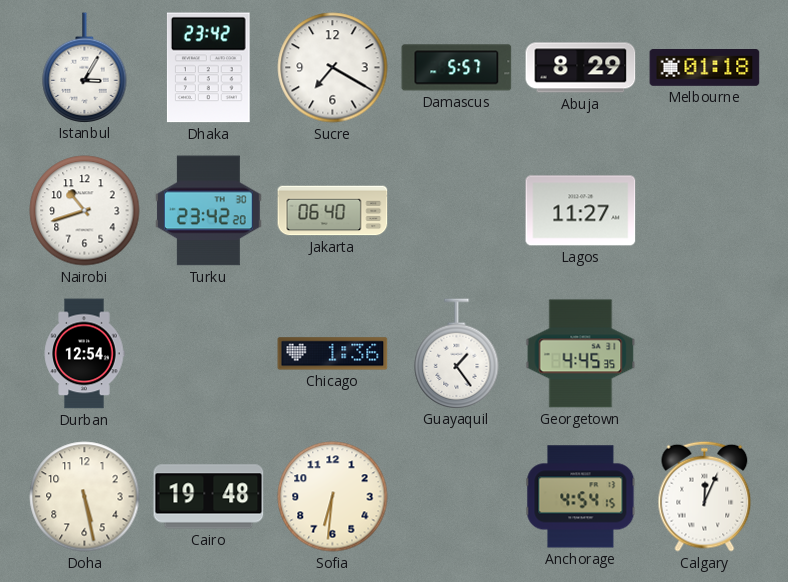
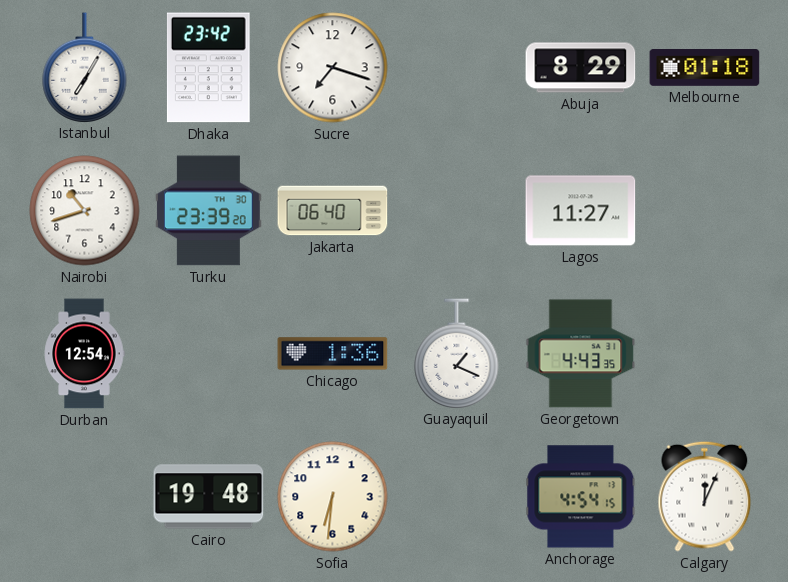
Istanbul: 3:05 -> 7:05
Sucre: 7:20 -> 7:18
Damascus: 5:57 -> none
Turku: 23:42 -> 23:39
Guayaquil: 1:24 -> 1:19
Georgetown: 4:45 -> 4:43
Doha: 5:28 -> none
